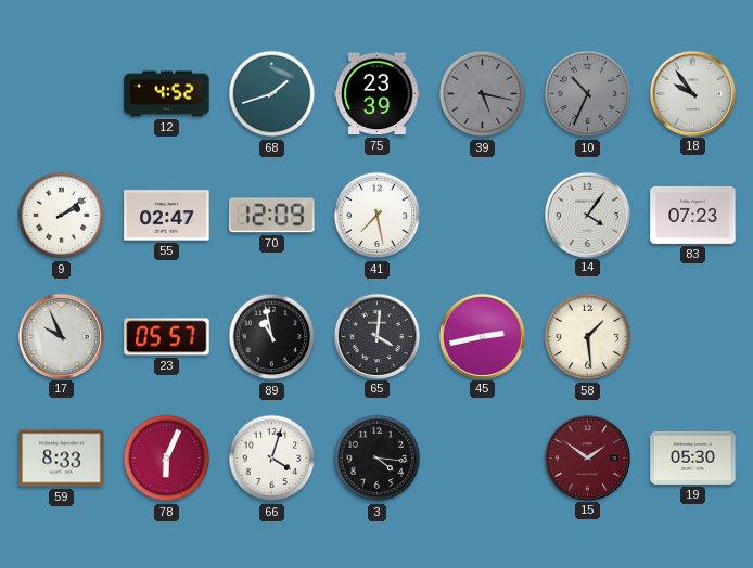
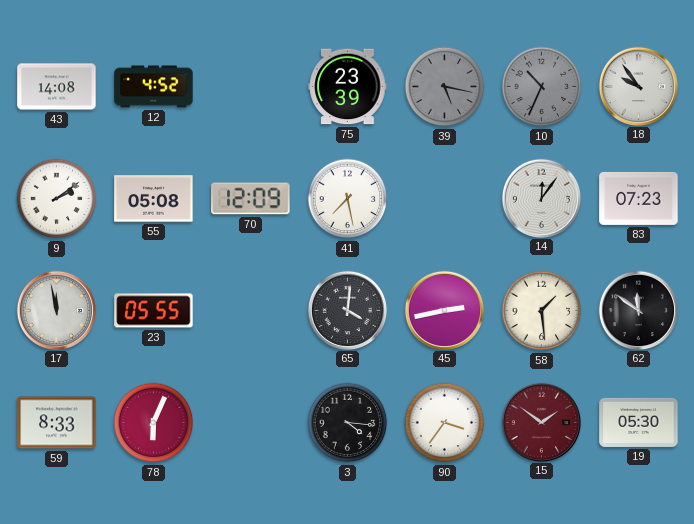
43: none -> 14:08
68: 1:42 -> none
55: 02:47 -> 05:08
14: 4:06 -> 12:06
17: 9:56 -> 11:58
23: 05:57 -> 05:55
89: 10:58 -> none
62: none -> 11:51
66: 4:03 -> none
90: none -> 3:36
